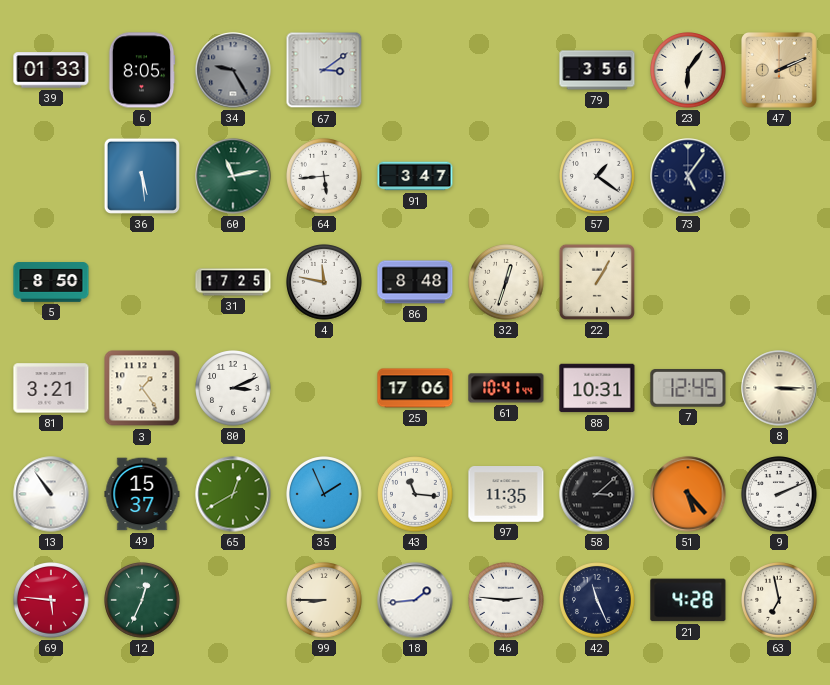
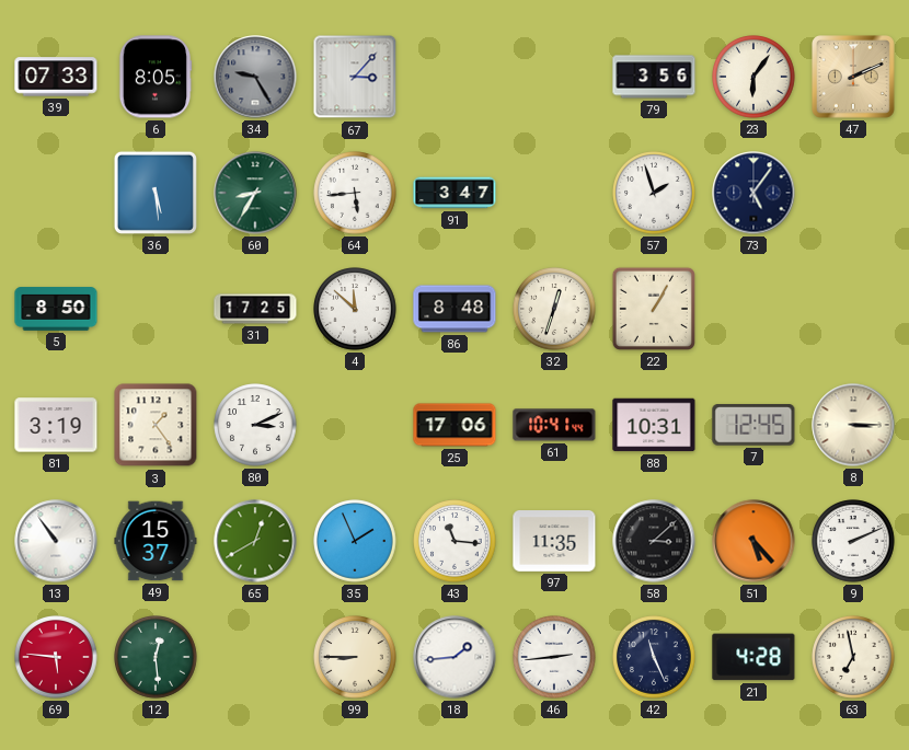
39: 01:33 -> 07:33
67: 3:09 -> 3:07
60: 11:13 -> 8:35
57: 1:21 -> 1:57
4: 11:47 -> 11:52
81: 3:21 -> 3:19
12: 12:34 -> 12:29
46: 2:46 -> 2:44
